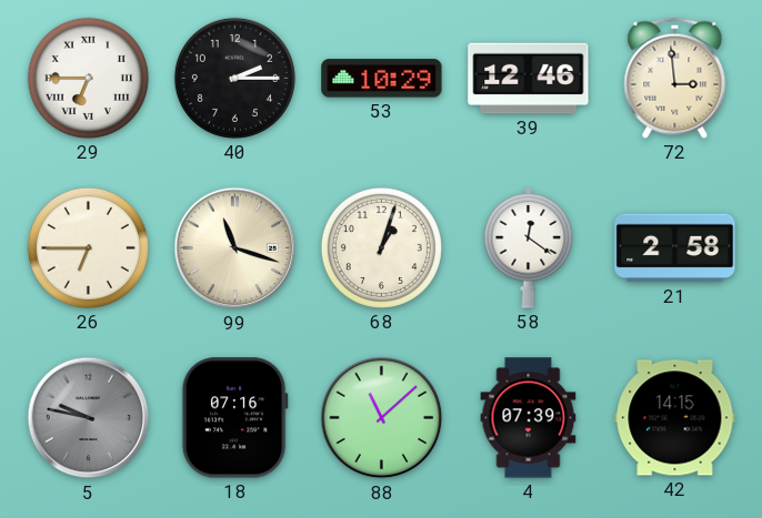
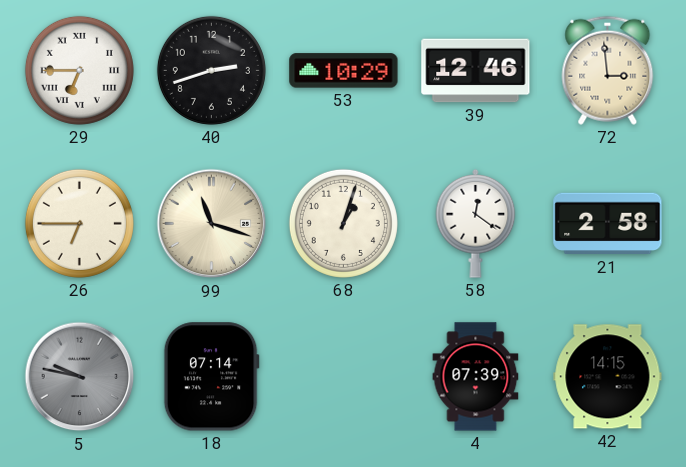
40: 2:15 -> 2:42
18: 07:16 -> 07:14
88: 11:08 -> none
